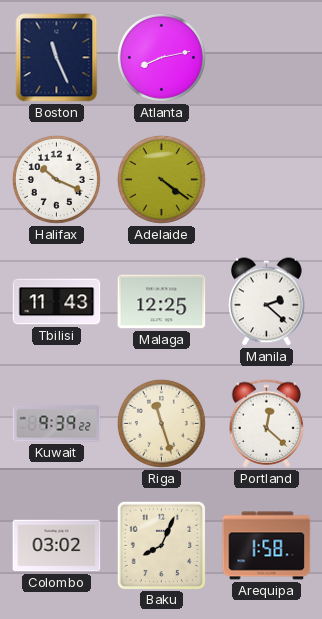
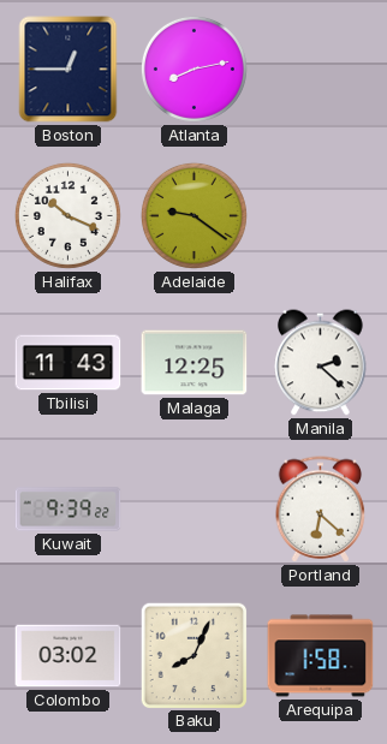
Boston: 11:26 -> 12:45
Adelaide: 4:21 -> 9:21
Riga: 11:27 -> none
Portland: 12:22 -> 6:22
